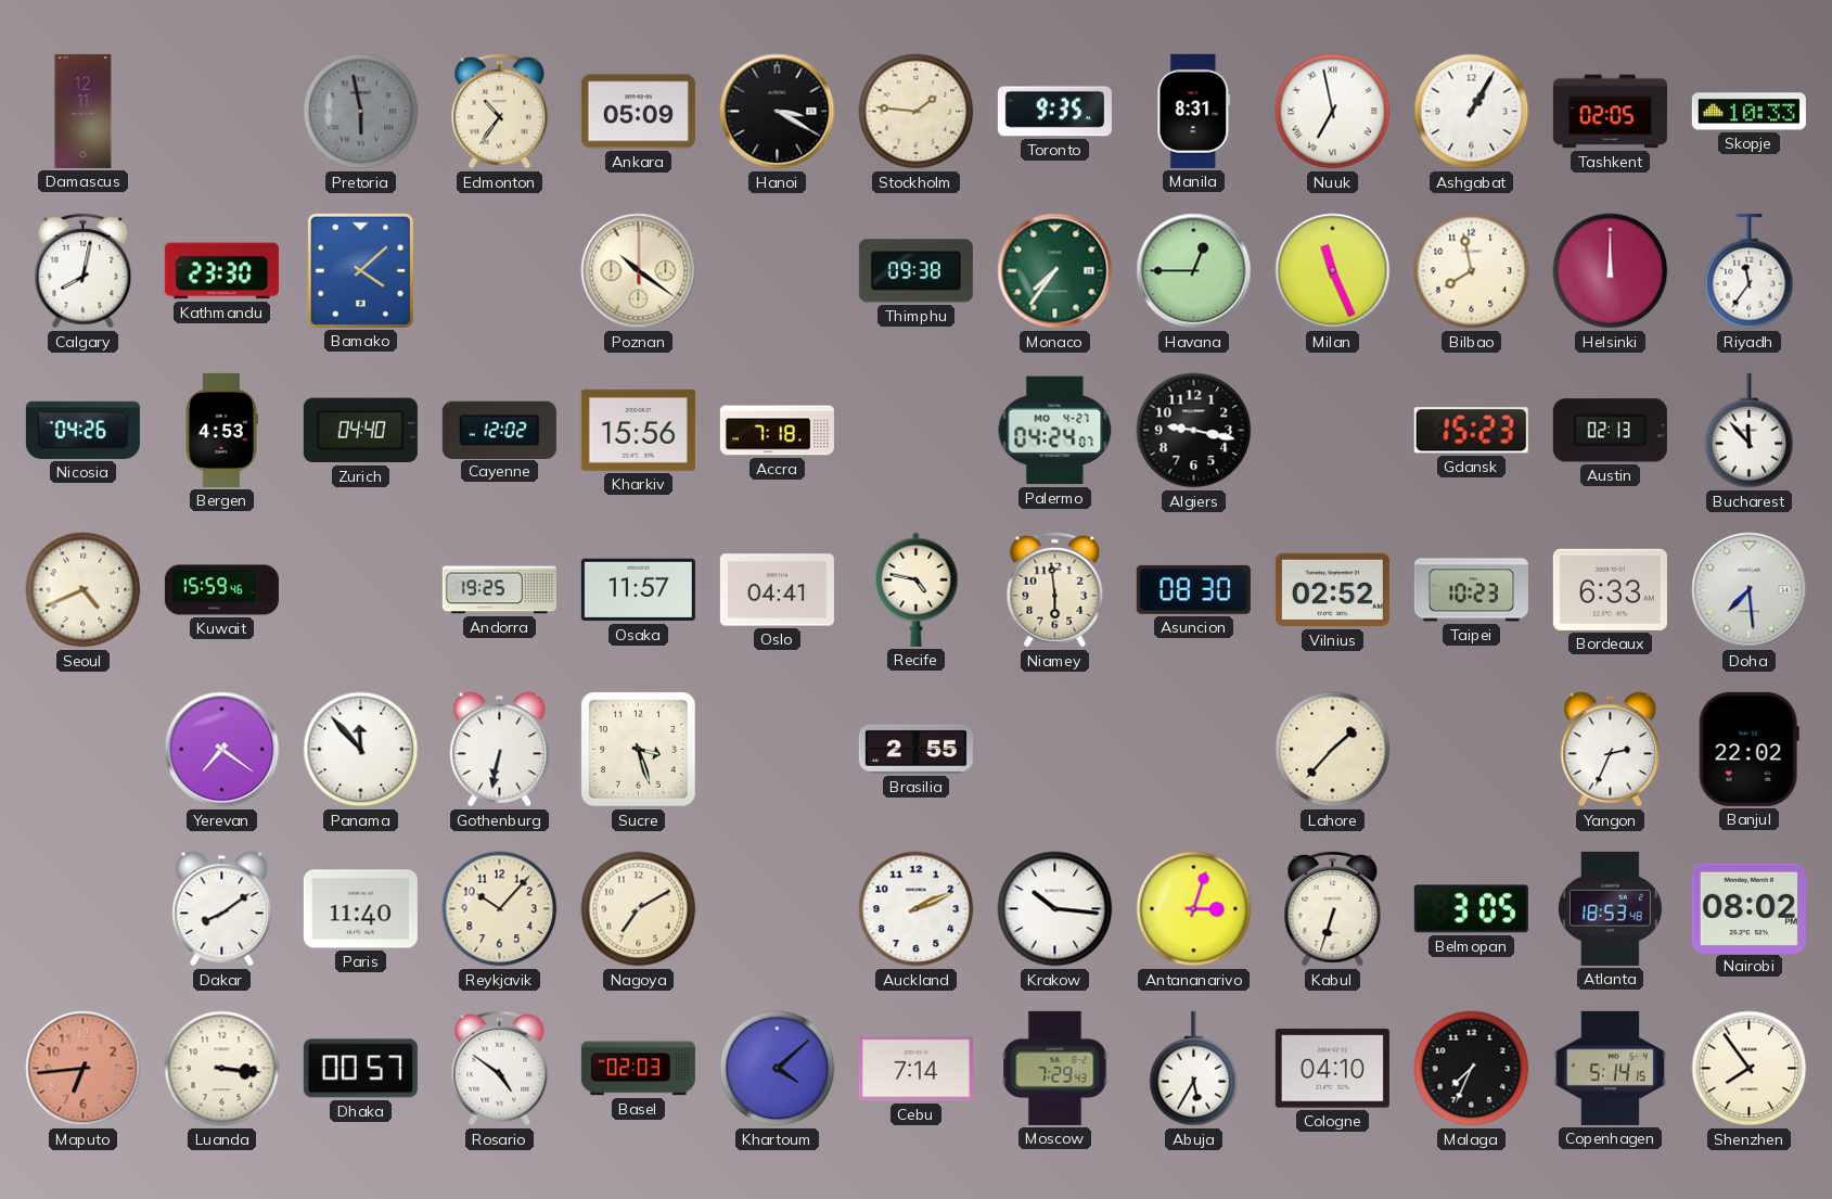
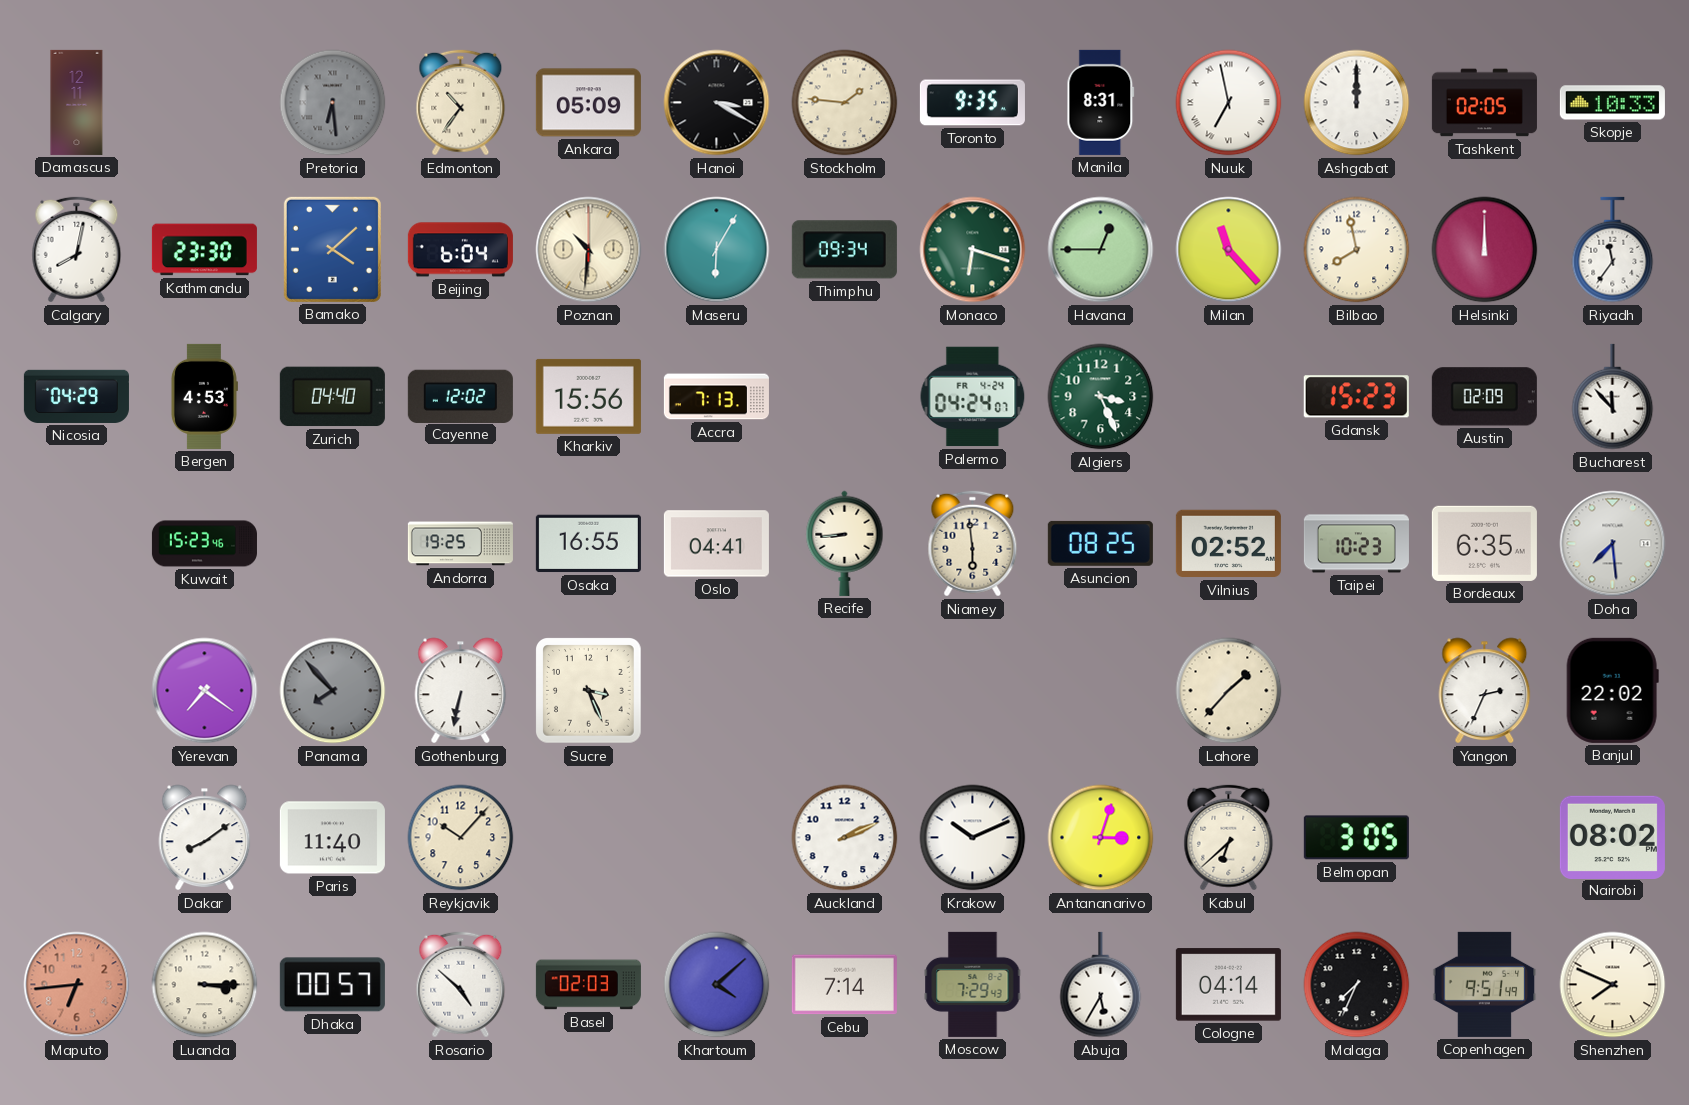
Pretoria: 5:58 -> 6:29
Ashgabat: 1:05 -> 12:00
Beijing: none -> 6:04
Poznan: 10:21 -> 10:31
Maseru: none -> 6:05
Thimphu: 09:38 -> 09:34
Monaco: 7:36 -> 6:18
Milan: 11:26 -> 11:23
Nicosia: 04:26 -> 04:29
Accra: 7:18 -> 7:13
Palermo date: MO 4-27 -> FR 4-24
Algiers: 9:17 -> 3:26
Algiers dial: black -> green
Austin: 02:13 -> 02:09
Seoul: 4:41 -> none
Kuwait: 15:59 -> 15:23
Osaka: 11:57 -> 16:55
Recife: 4:47 -> 8:44
Asuncion: 08:30 -> 08:25
Bordeaux: 6:33 -> 6:35
Panama: 11:53 -> 7:53
Panama dial: white -> grey
Sucre: 3:27 -> 3:26
Brasilia: 2:55 -> none
Nagoya: 7:10 -> none
Krakow: 10:16 -> 10:11
Kabul: 6:33 -> 6:38
Atlanta: 18:53 -> none
Luanda: 3:16 -> 3:15
Rosario: 4:51 -> 4:52
Cologne: 04:10 -> 04:14
Copenhagen: 5:14 -> 9:51
Shenzhen: 7:54 -> 7:49
